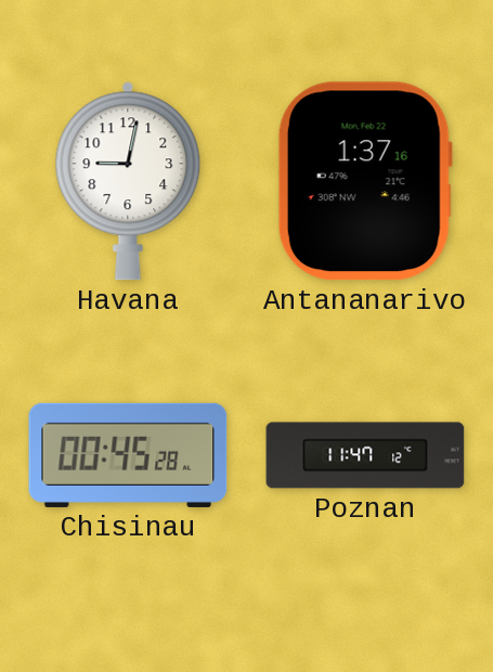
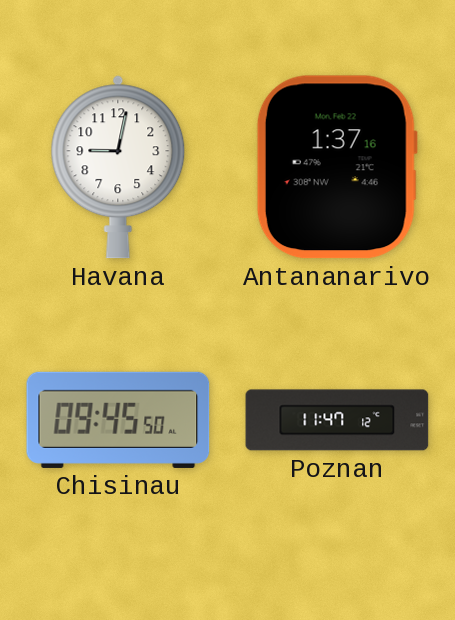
Chisinau: 00:45 -> 09:45
